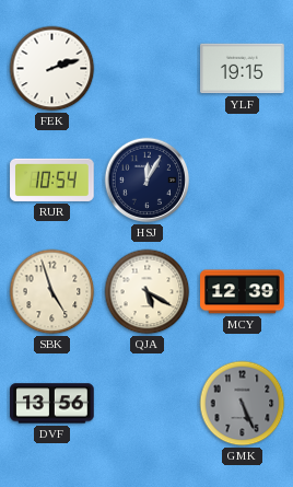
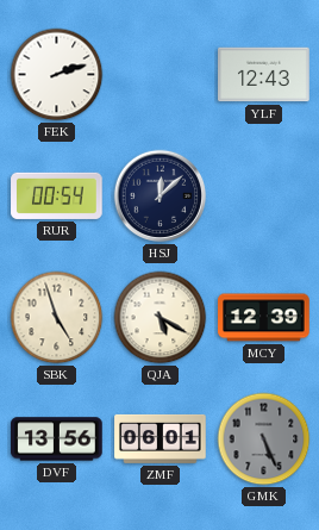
YLF: 19:15 -> 12:43
RUR: 10:54 -> 00:54
HSJ: 12:05 -> 12:08
ZMF: none -> 06:01
